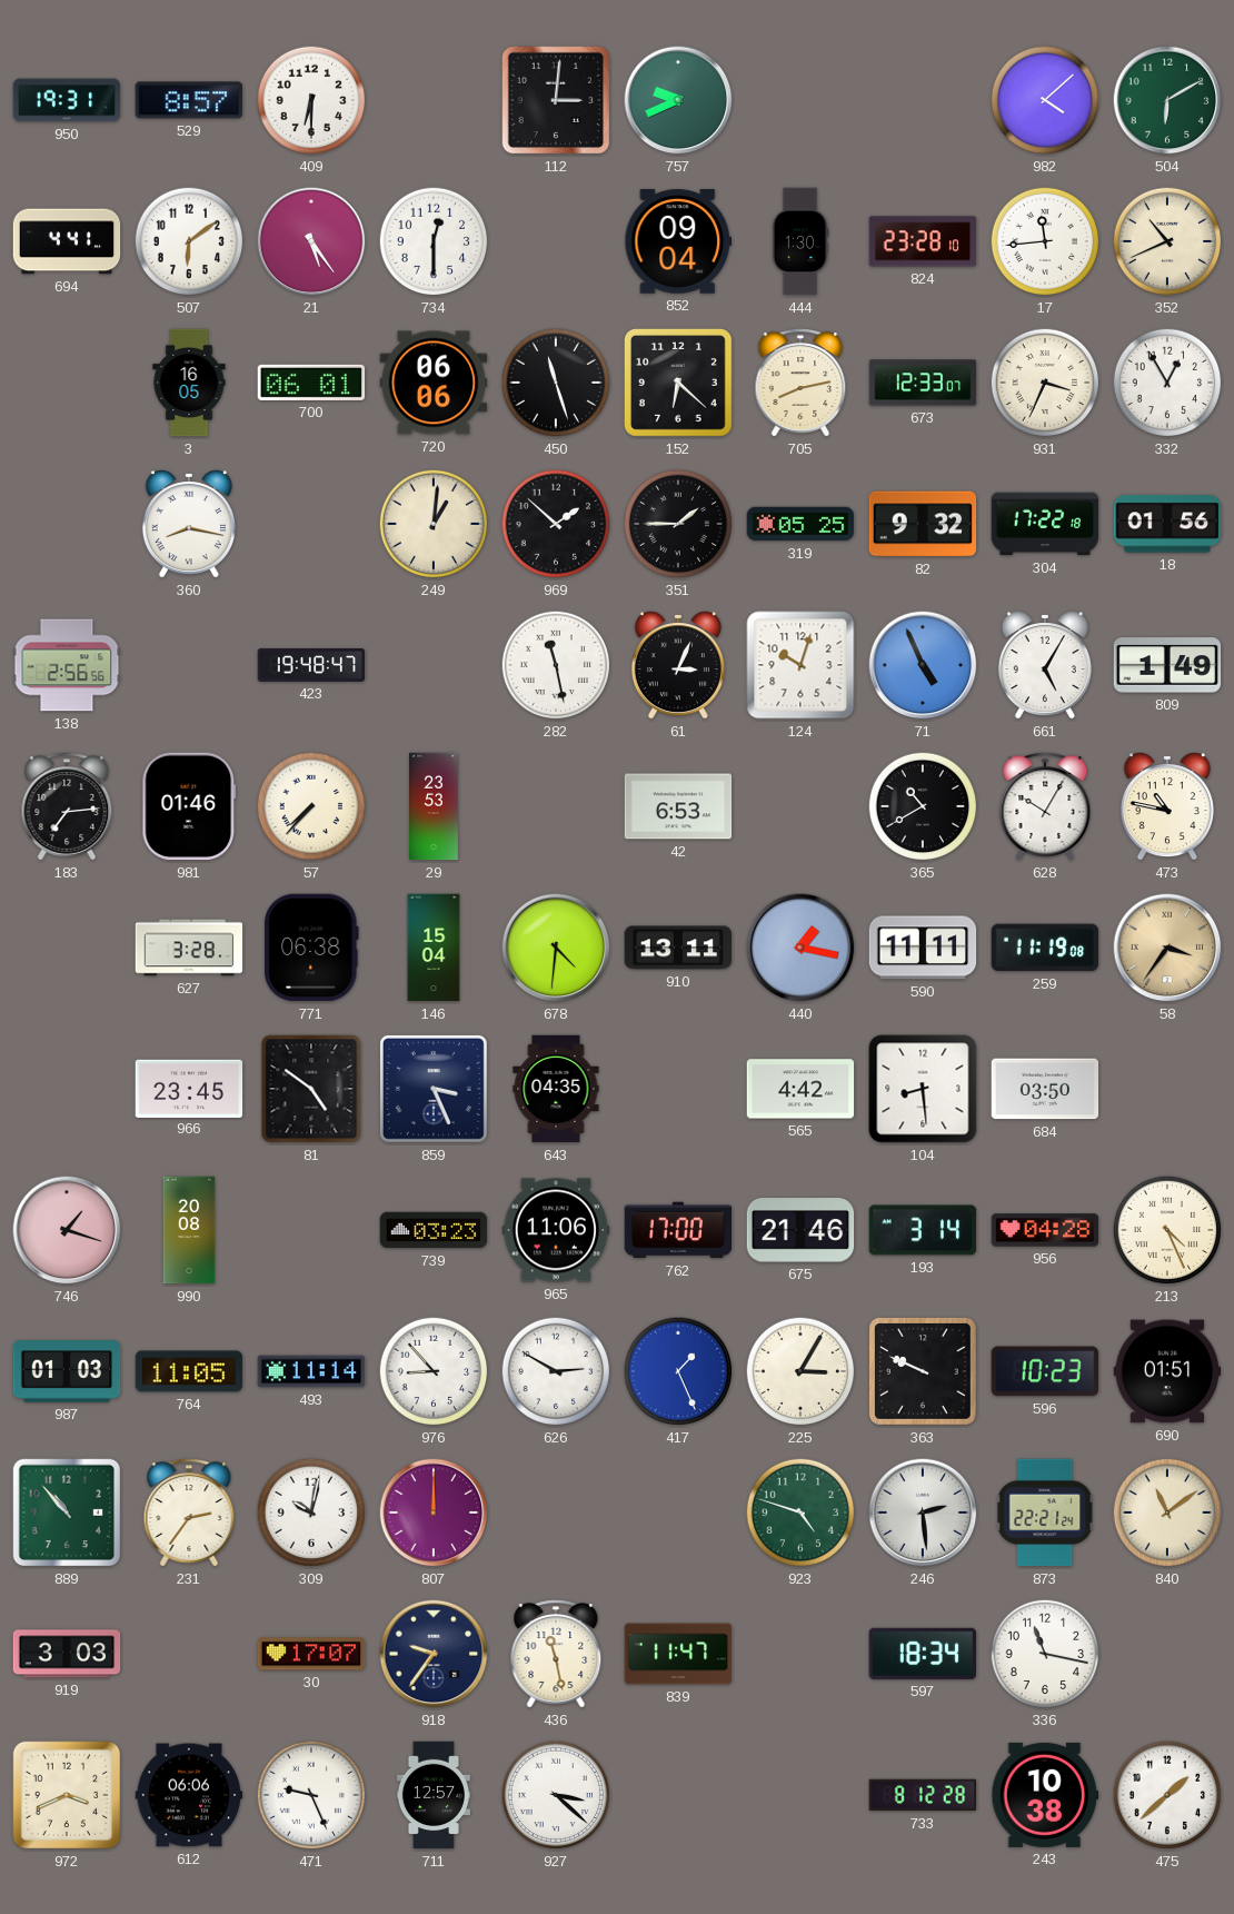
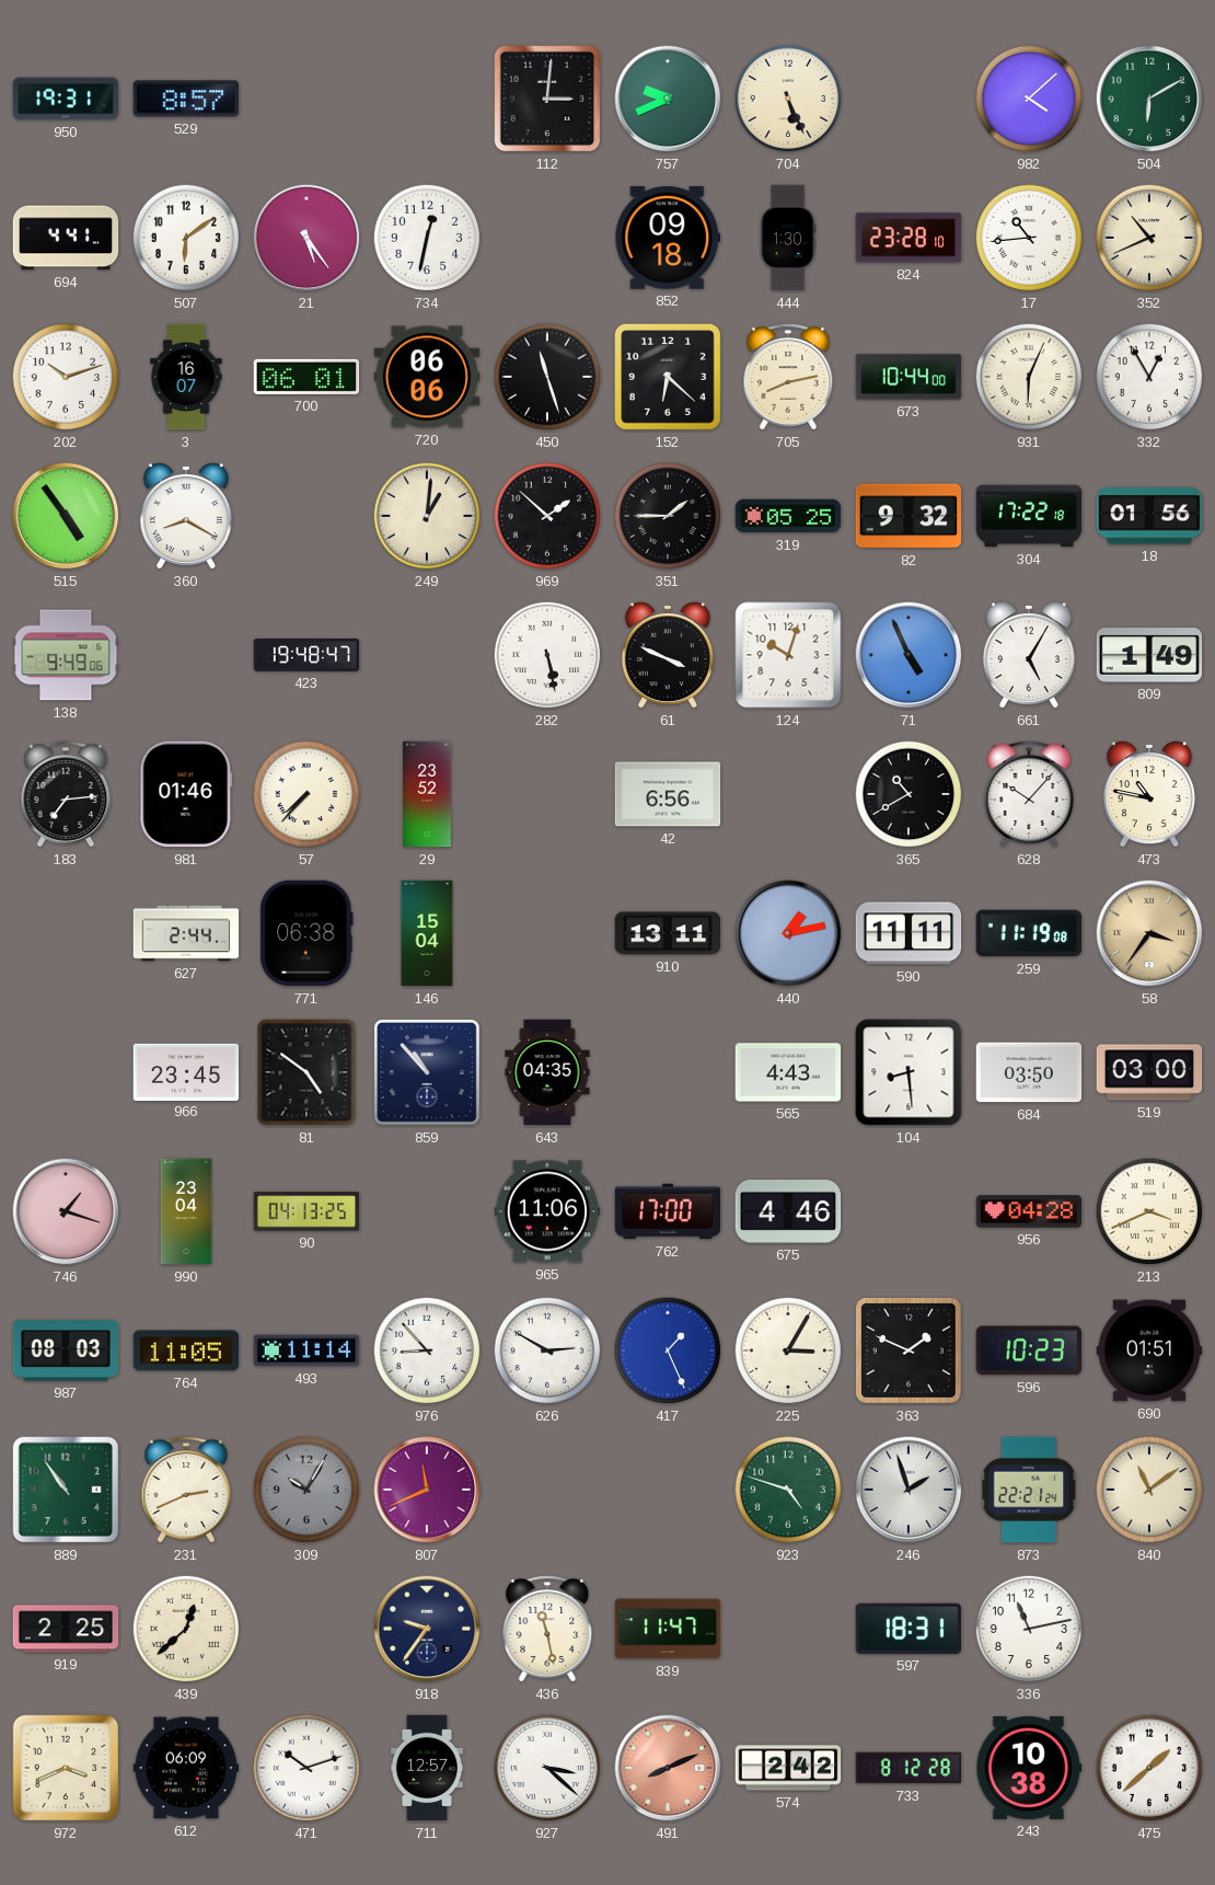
409: 6:30 -> none
704: none -> 5:26
734: 12:30 -> 12:32
852: 09:04 -> 09:18
17: 11:44 -> 10:44
202: none -> 10:12
3: 16:05 -> 16:07
673: 12:33 -> 10:44
931: 3:34 -> 6:04
515: none -> 4:54
360: 8:17 -> 8:20
138: 2:56 -> 9:49
282: 11:28 -> 5:28
61: 3:04 -> 3:49
29: 23:53 -> 23:52
42: 6:53 -> 6:56
628: 10:05 -> 10:07
627: 3:28 -> 2:44
678: 4:31 -> none
440: 1:17 -> 1:13
859: 3:26 -> 10:53
565: 4:42 -> 4:43
519: none -> 03:00
990: 20:08 -> 23:04
90: none -> 04:13
739: 03:23 -> none
675: 21:46 -> 4:46
193: 3:14 -> none
213: 4:26 -> 3:41
987: 01:03 -> 08:03
363: 9:49 -> 1:49
889: 10:53 -> 10:54
231: 2:36 -> 2:41
309: 10:02 -> 10:05
309 dial: white -> grey
807: 12:00 -> 11:41
246: 2:29 -> 1:57
919: 3:03 -> 2:25
439: none -> 12:38
30: 17:07 -> none
597: 18:34 -> 18:31
336: 11:17 -> 11:13
612: 06:06 -> 06:09
471: 9:26 -> 10:12
491: none -> 8:11
574: none -> 2:42
